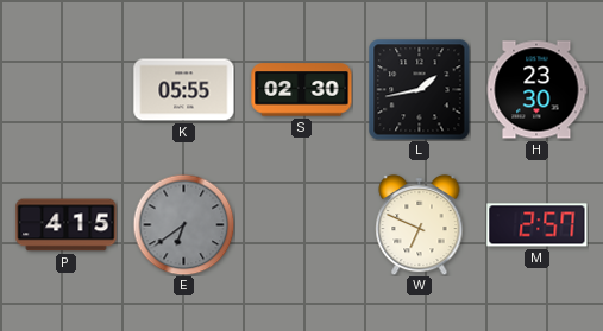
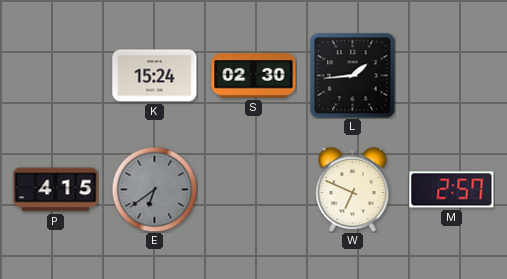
K: 05:55 -> 15:24
L: 1:43 -> 1:44
H: 23:30 -> none
